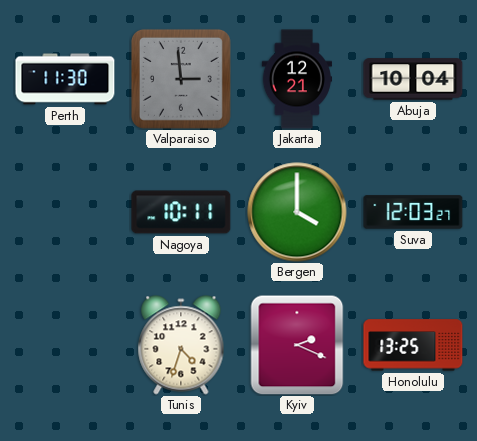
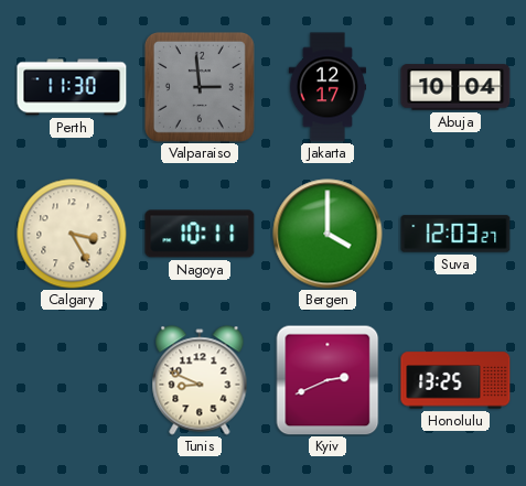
Jakarta: 12:21 -> 12:17
Calgary: none -> 3:25
Tunis: 4:33 -> 8:49
Kyiv: 2:19 -> 2:41
